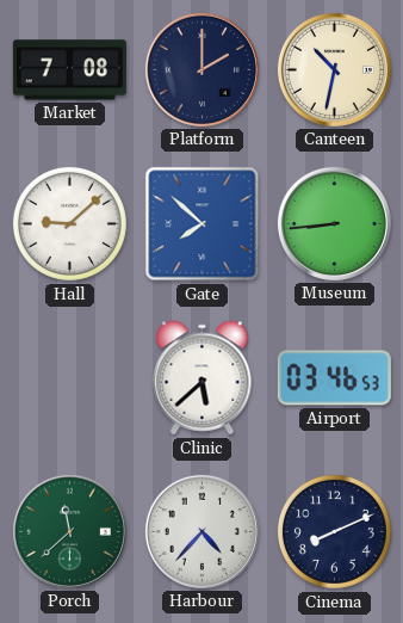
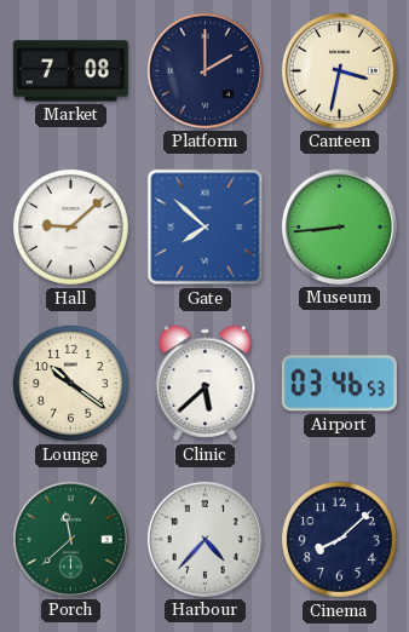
Canteen: 10:32 -> 3:32
Lounge: none -> 10:21
Cinema: 8:11 -> 8:08
